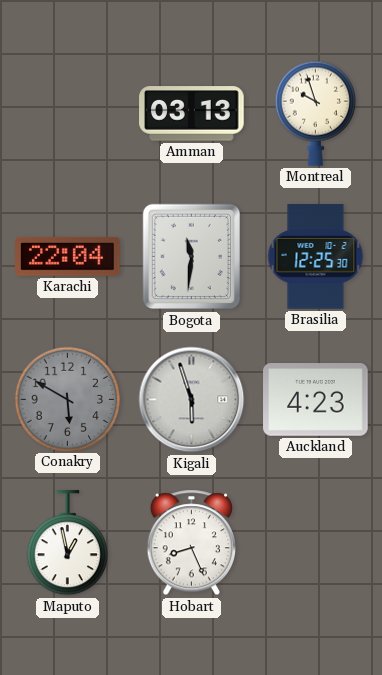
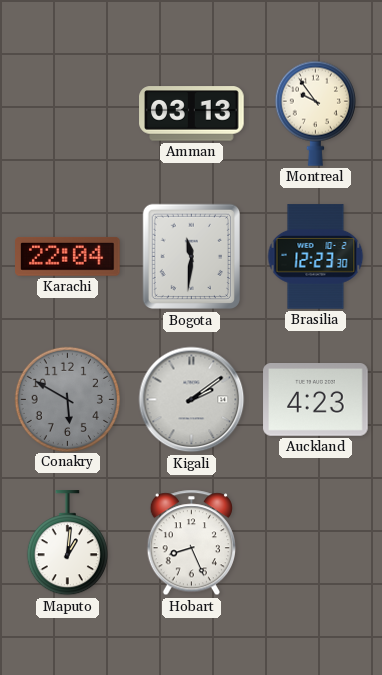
Montreal: 9:57 -> 9:54
Brasilia: 12:25 -> 12:23
Kigali: 5:57 -> 2:09
Maputo: 12:58 -> 1:01
